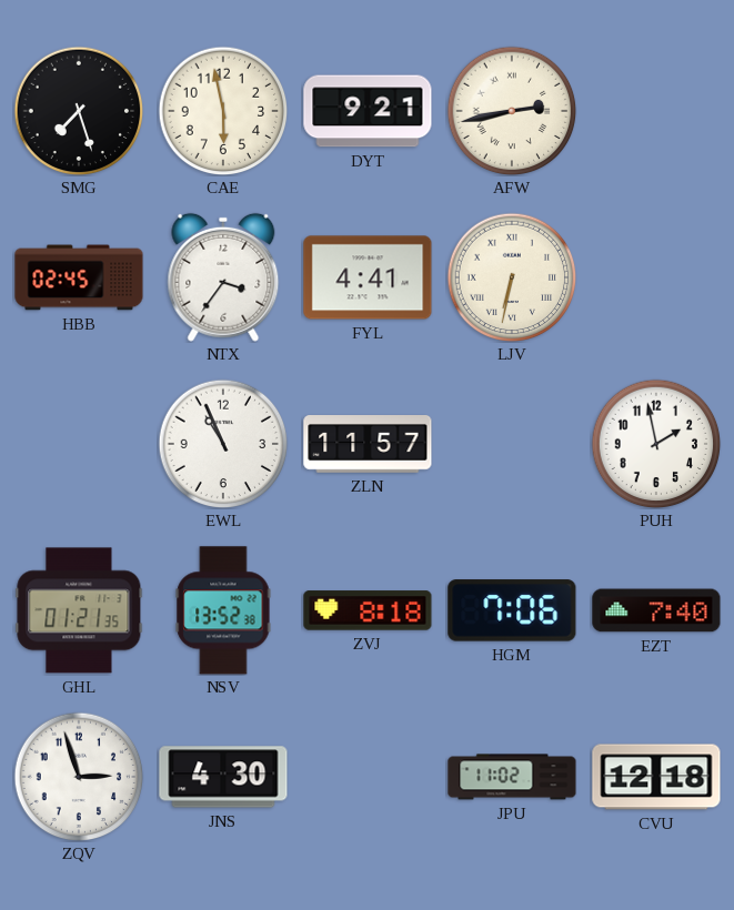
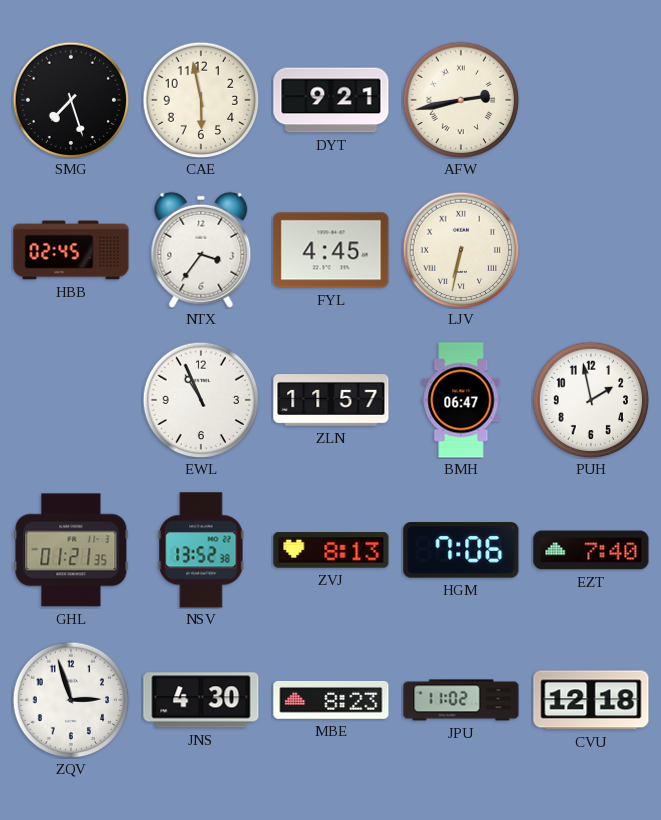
FYL: 4:41 -> 4:45
BMH: none -> 06:47
ZVJ: 8:18 -> 8:13
MBE: none -> 8:23
